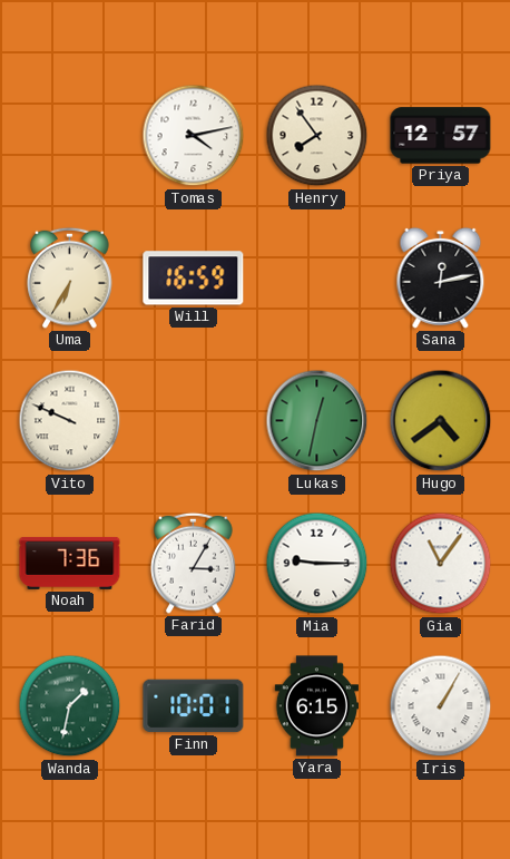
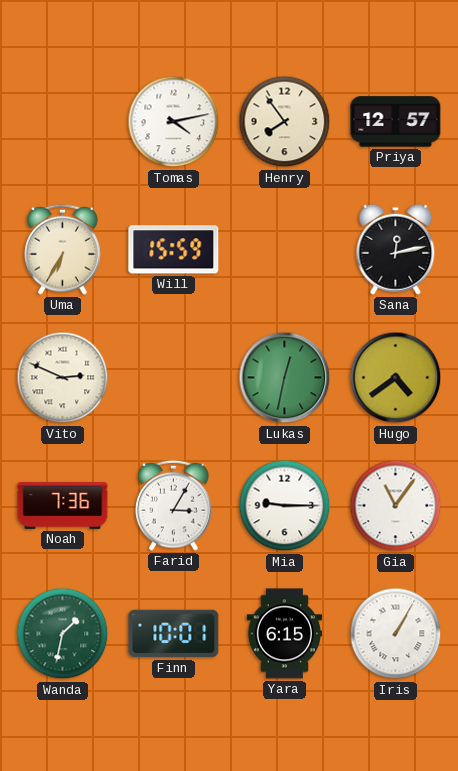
Will: 16:59 -> 15:59
Vito: 9:49 -> 2:49
